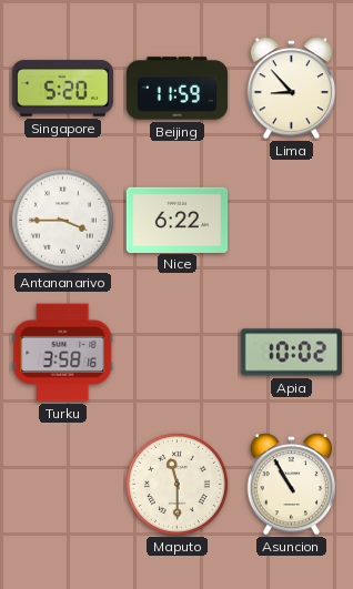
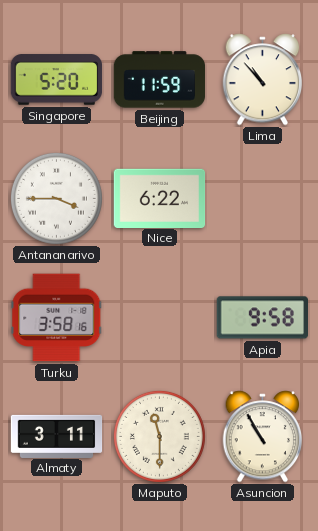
Lima: 8:53 -> 10:53
Apia: 10:02 -> 9:58
Almaty: none -> 3:11
